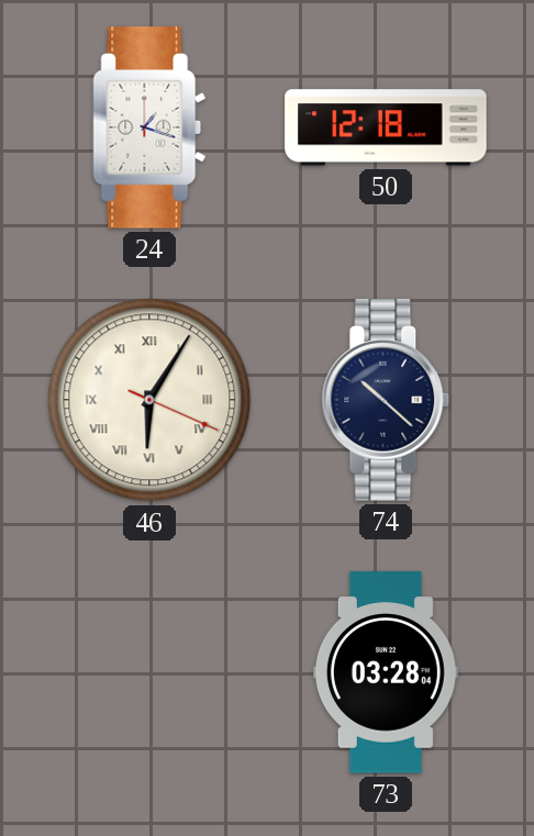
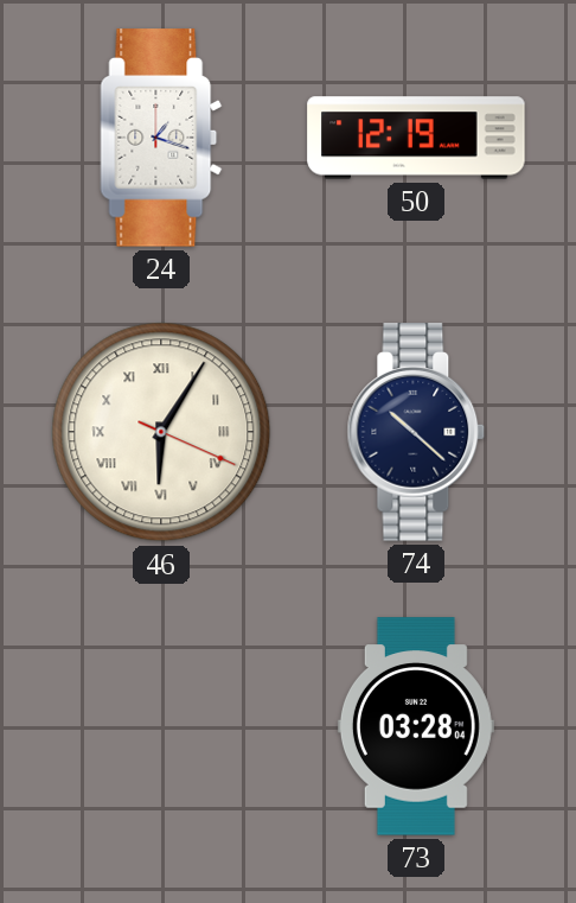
50: 12:18 -> 12:19
